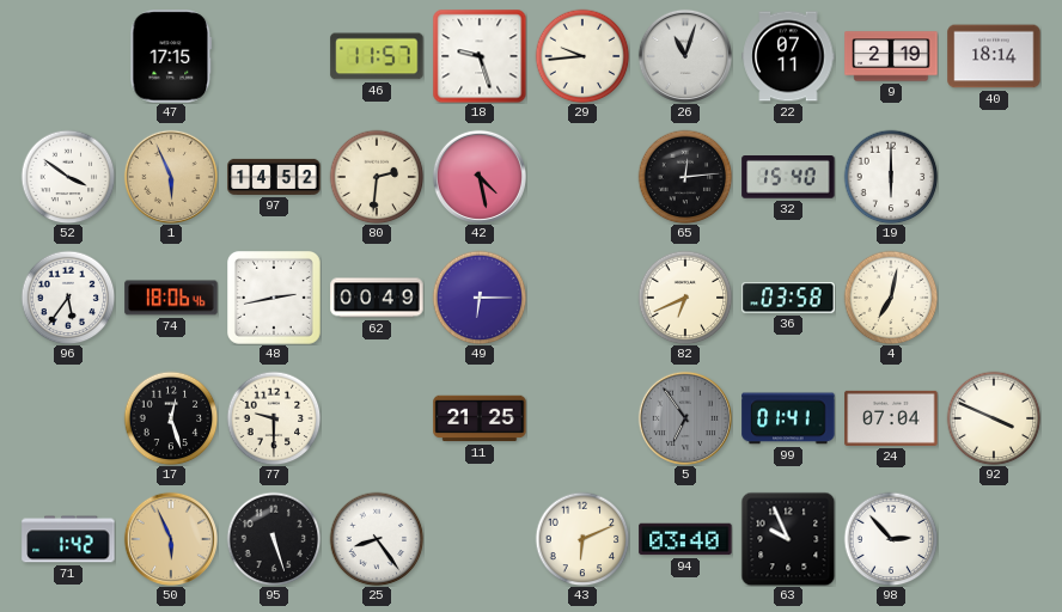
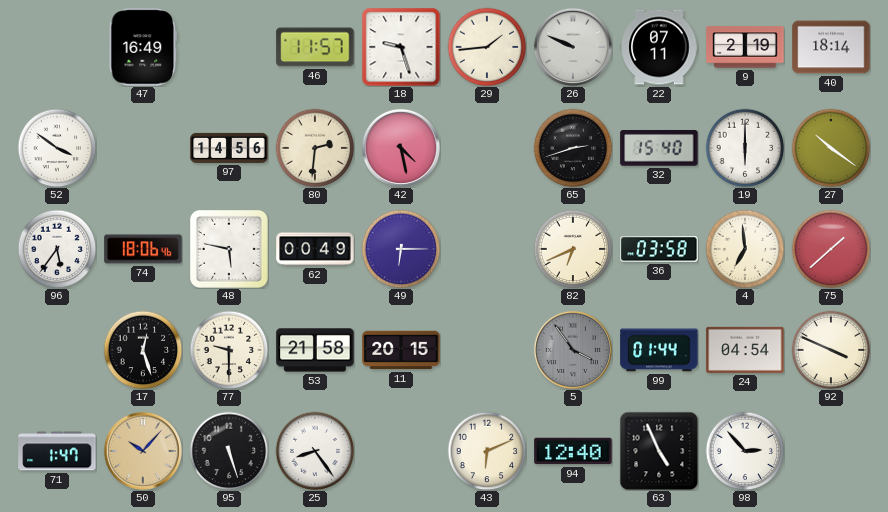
47: 17:15 -> 16:49
29: 9:44 -> 1:44
26: 11:03 -> 9:49
1: 5:56 -> none
97: 14:52 -> 14:56
65: 12:14 -> 2:42
27: none -> 10:21
48: 2:43 -> 5:47
4: 7:02 -> 6:59
75: none -> 1:38
53: none -> 21:58
11: 21:25 -> 20:15
5: 6:54 -> 3:54
99: 01:41 -> 01:44
24: 07:04 -> 04:54
71: 1:42 -> 1:47
50: 5:56 -> 10:07
94: 03:40 -> 12:40
63: 9:56 -> 4:56
